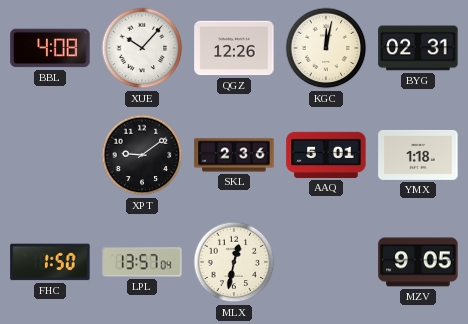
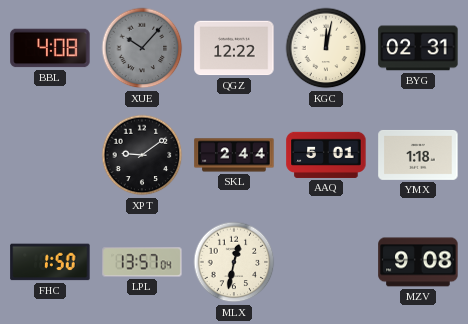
XUE dial: white -> grey
QGZ: 12:26 -> 12:22
SKL: 2:36 -> 2:44
MZV: 9:05 -> 9:08
